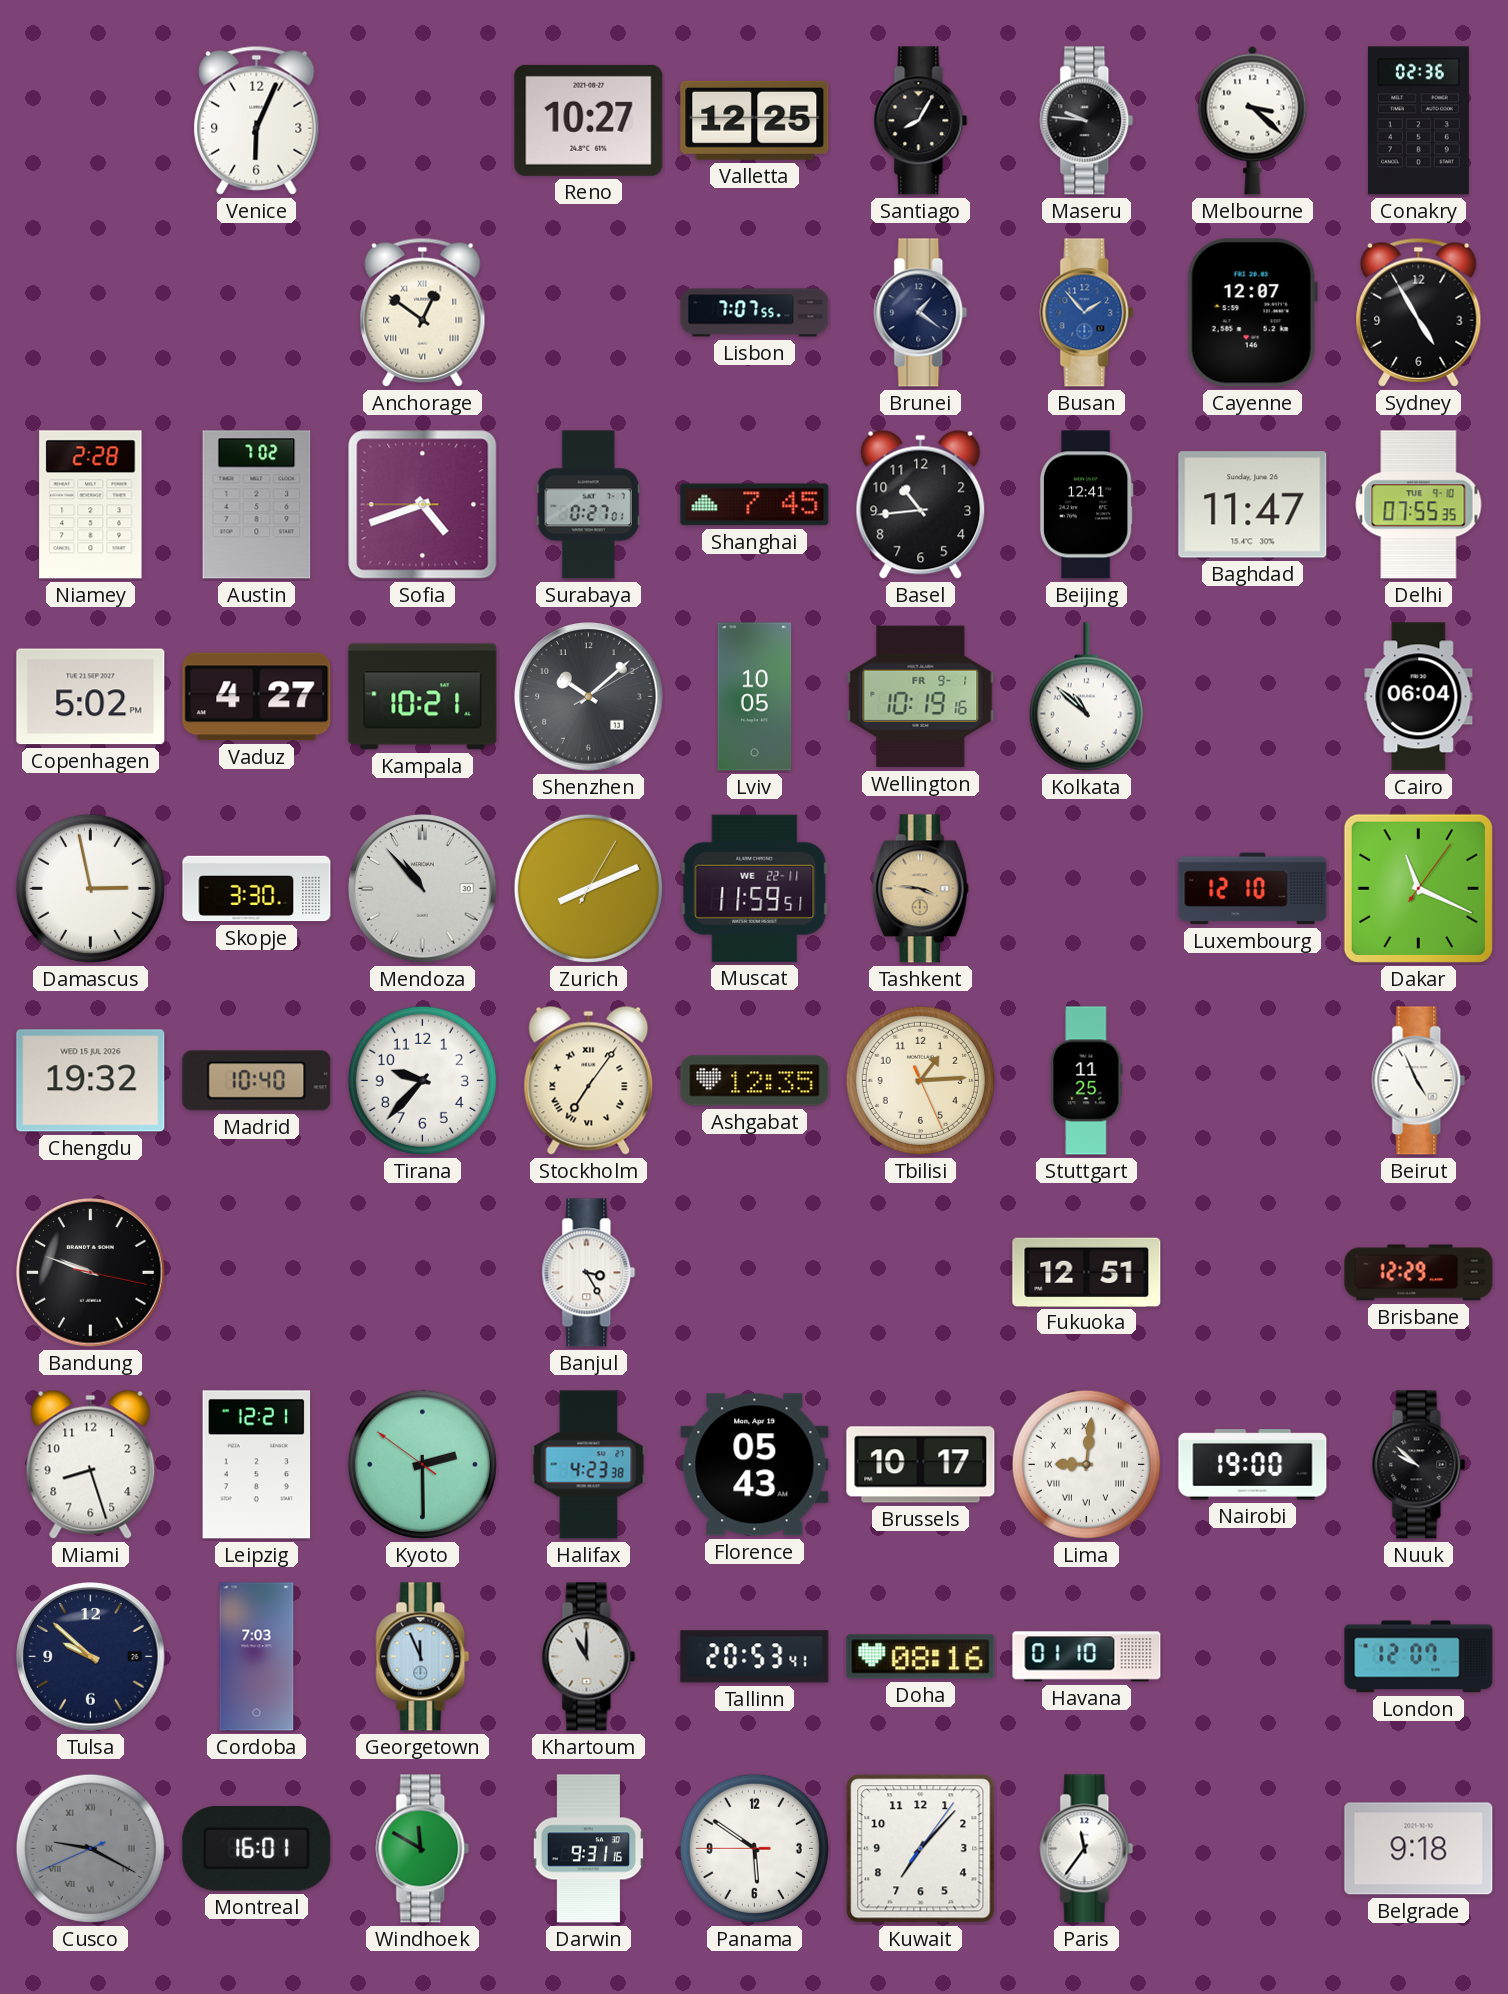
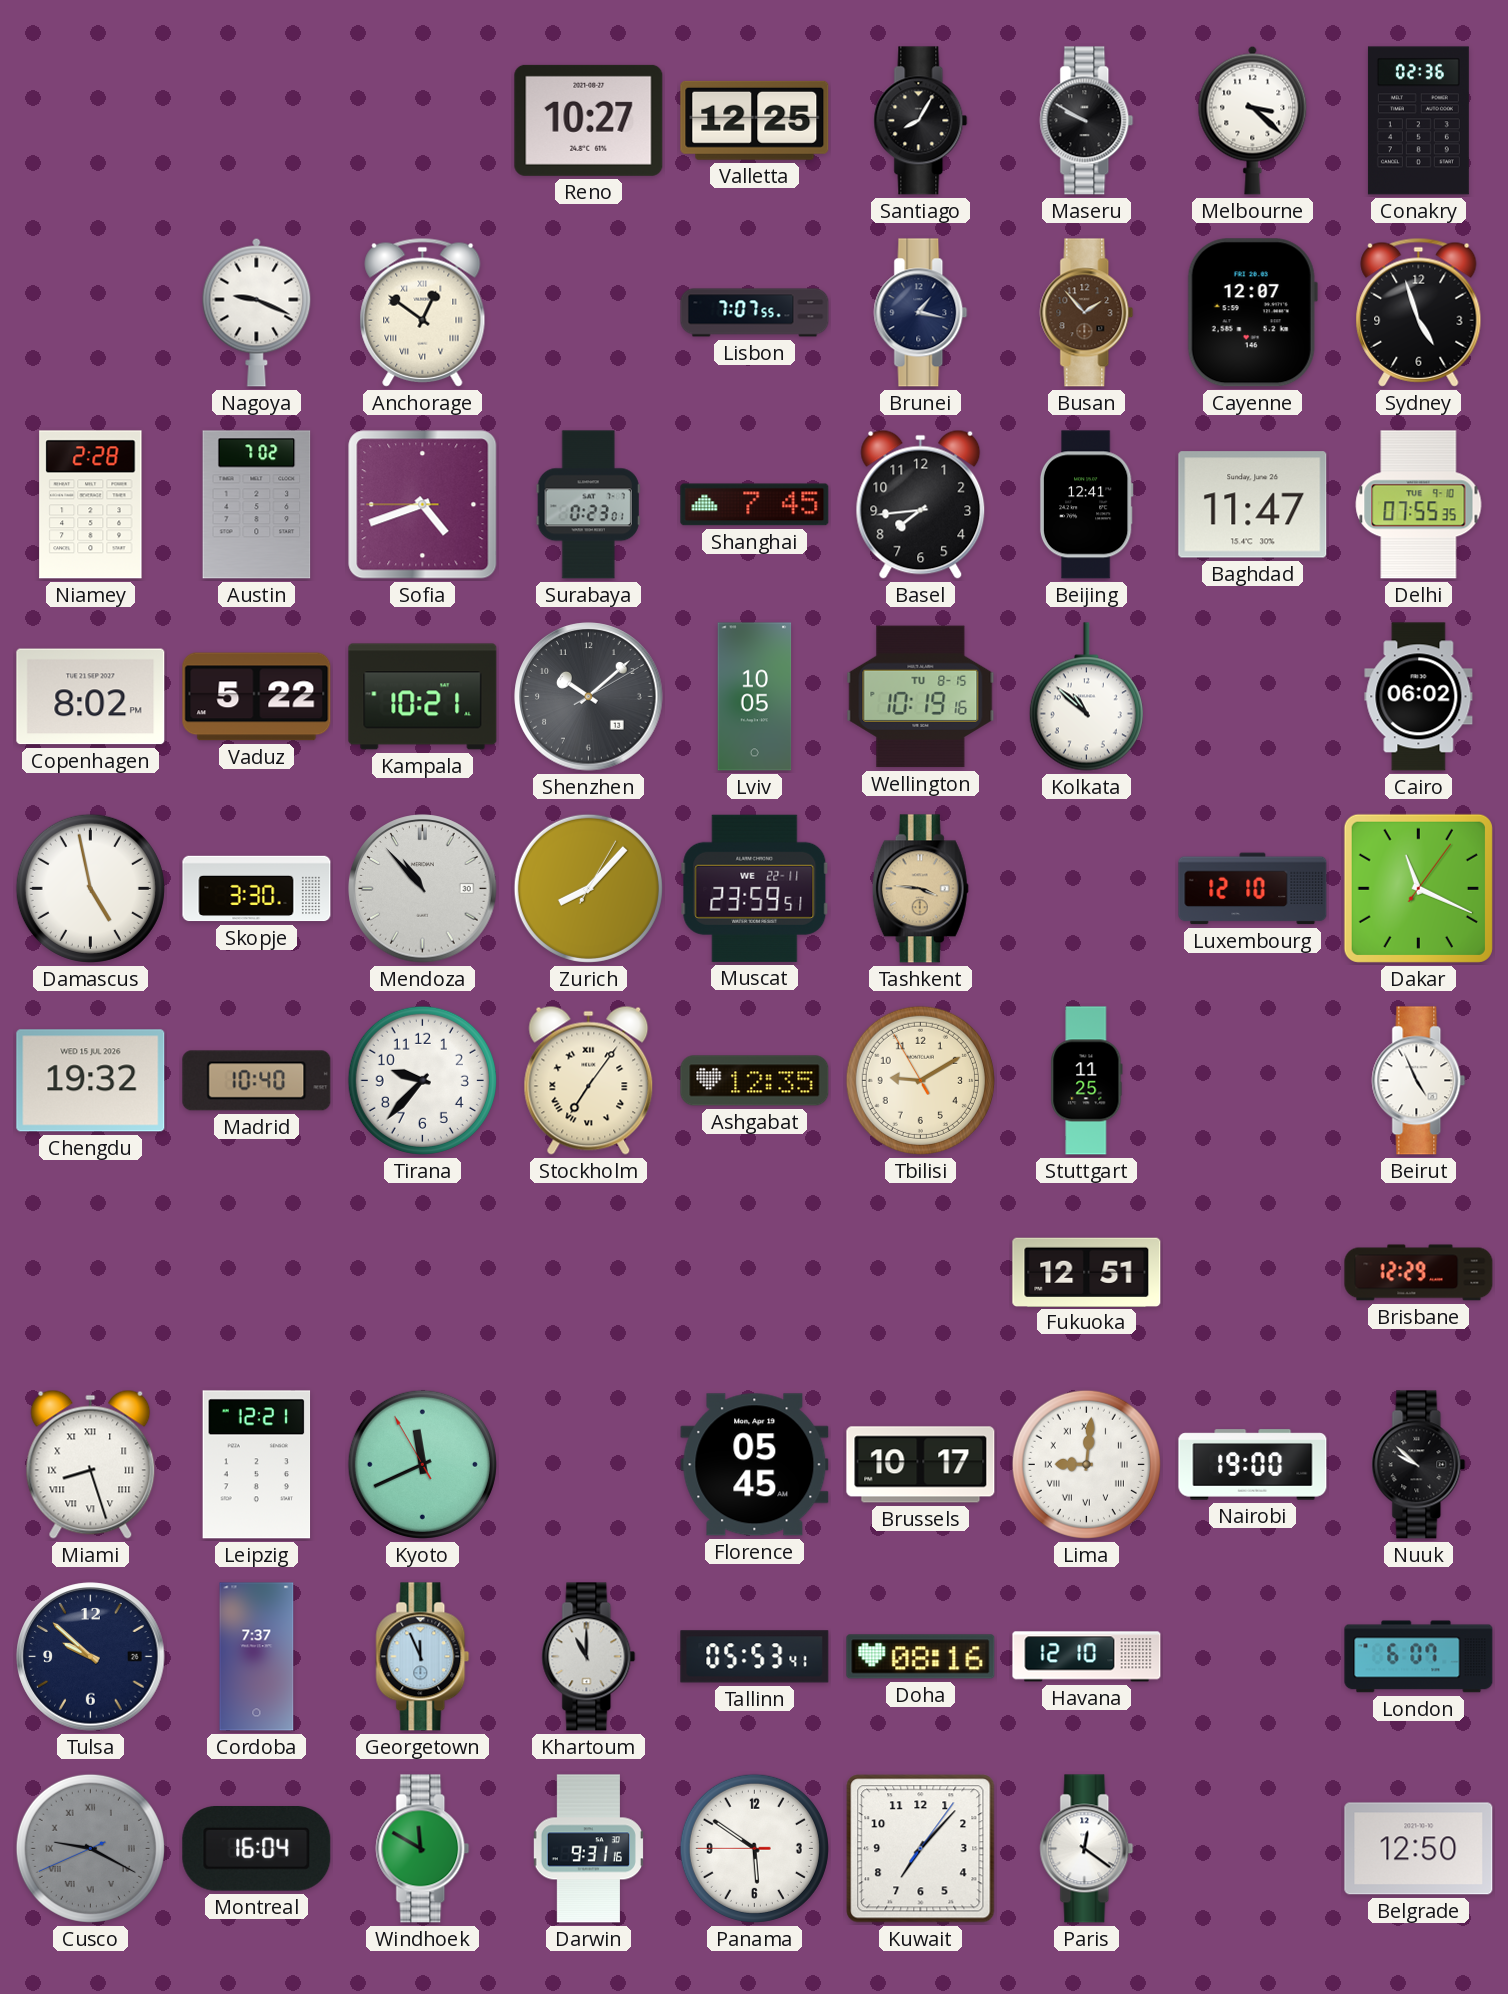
Venice: 6:04 -> none
Maseru: 9:46 -> 9:50
Nagoya: none -> 9:19
Brunei: 1:21 -> 1:17
Busan dial: blue -> brown
Sydney: 4:55 -> 4:57
Surabaya: 0:27 -> 0:23
Basel: 10:44 -> 7:44
Copenhagen: 5:02 -> 8:02
Vaduz: 4:27 -> 5:22
Wellington date: FR 9-1 -> TU 8-15
Cairo: 06:04 -> 06:02
Damascus: 2:58 -> 4:58
Zurich: 8:11 -> 8:07
Muscat: 11:59 -> 23:59
Tbilisi: 1:14 -> 9:09
Bandung: 9:48 -> none
Banjul: 3:25 -> none
Miami numerals: Arabic -> Roman
Kyoto: 2:29 -> 11:40
Halifax: 4:23 -> none
Florence: 05:43 -> 05:45
Cordoba: 7:03 -> 7:37
Tallinn: 20:53 -> 05:53
Havana: 01:10 -> 12:10
London: 12:07 -> 6:07
Montreal: 16:01 -> 16:04
Paris: 11:36 -> 12:21
Belgrade: 9:18 -> 12:50
